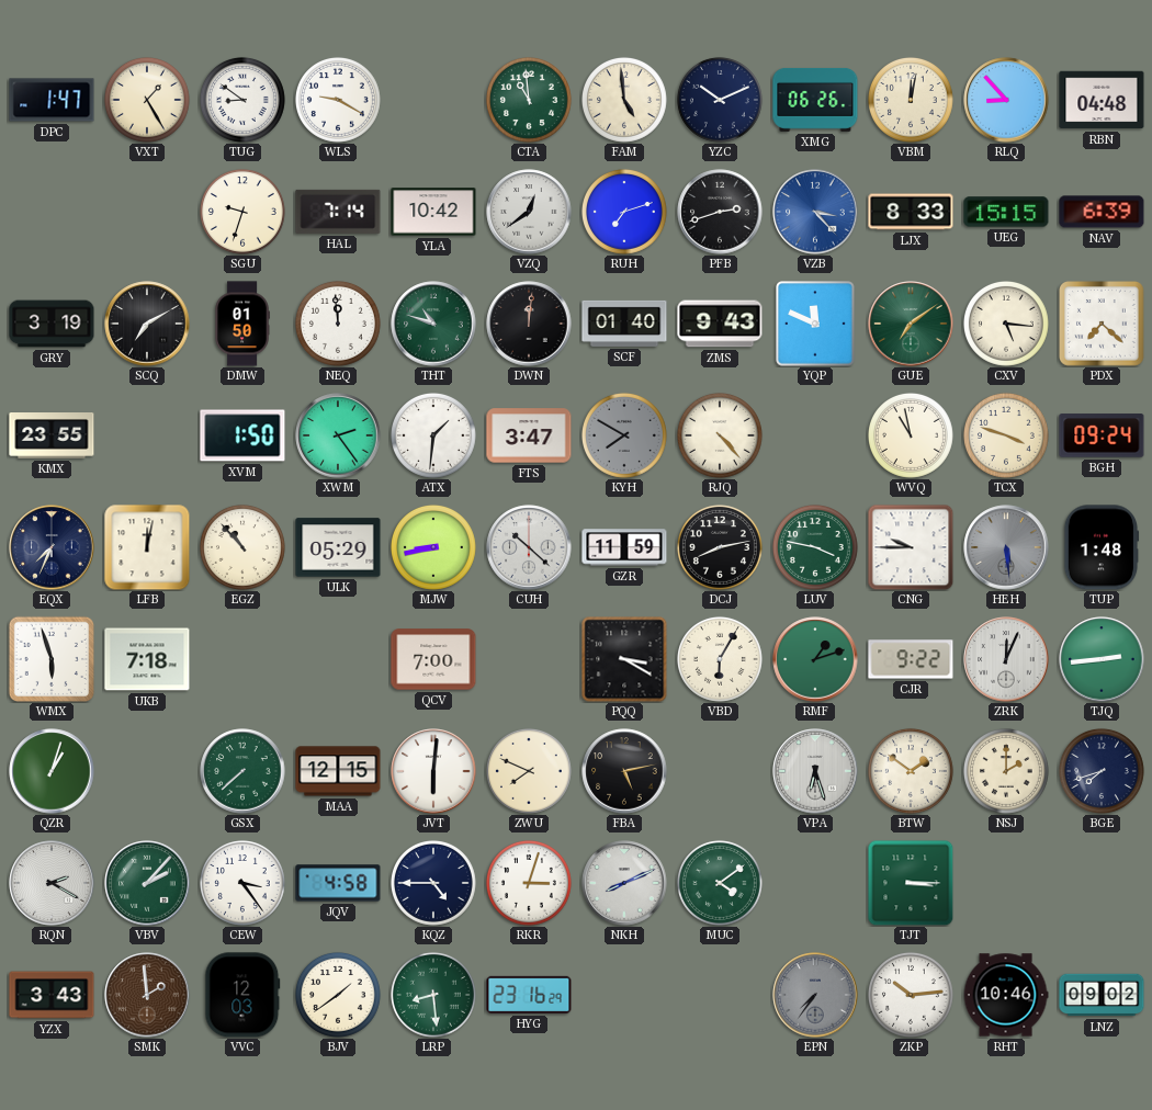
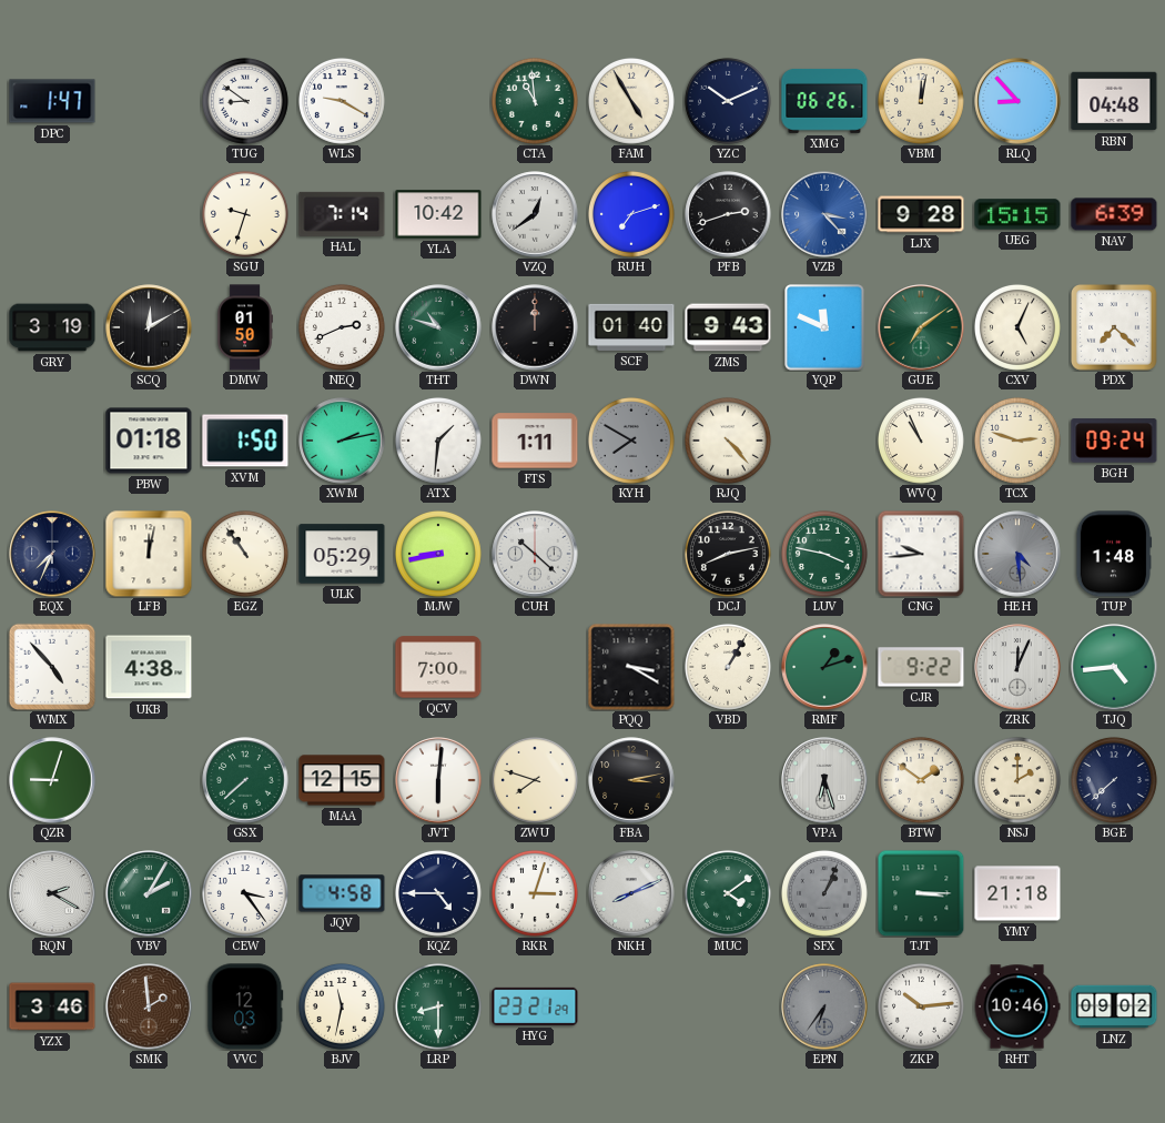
VXT: 1:25 -> none
FAM: 4:59 -> 4:55
LJX: 8:33 -> 9:28
SCQ: 7:10 -> 12:10
NEQ: 11:59 -> 2:41
DWN: 12:01 -> 12:00
CXV: 5:16 -> 5:04
KMX: 23:55 -> none
PBW: none -> 01:18
XWM: 2:24 -> 2:13
FTS: 3:47 -> 1:11
WVQ: 10:58 -> 10:56
TCX: 3:48 -> 2:48
EGZ: 10:53 -> 10:54
GZR: 11:59 -> none
CNG: 9:45 -> 9:44
HEH: 5:29 -> 4:29
WMX: 5:57 -> 4:53
UKB: 7:18 -> 4:38
VBD: 6:05 -> 1:05
TJQ: 2:44 -> 4:44
QZR: 1:03 -> 9:03
ZWU: 7:49 -> 7:48
FBA: 5:13 -> 3:13
BGE: 7:42 -> 7:38
VBV: 2:07 -> 2:05
SFX: none -> 1:04
YMY: none -> 21:18
YZX: 3:43 -> 3:46
BJV: 1:39 -> 11:32
LRP: 8:29 -> 8:30
HYG: 23:16 -> 23:21
EPN: 7:36 -> 6:36
